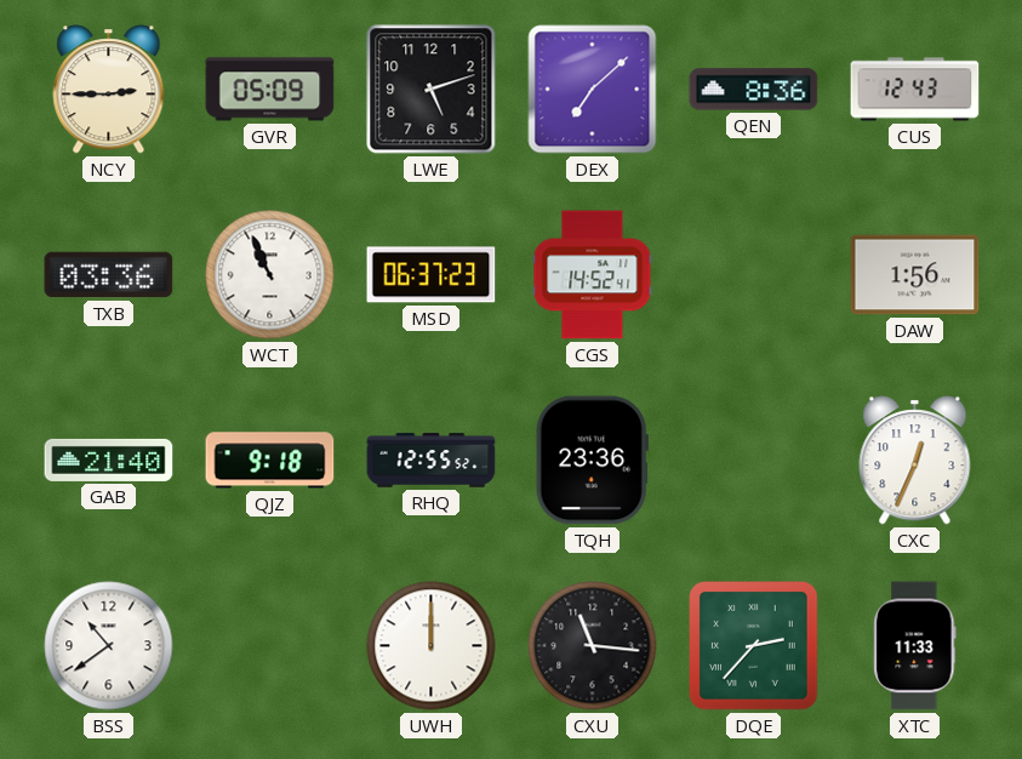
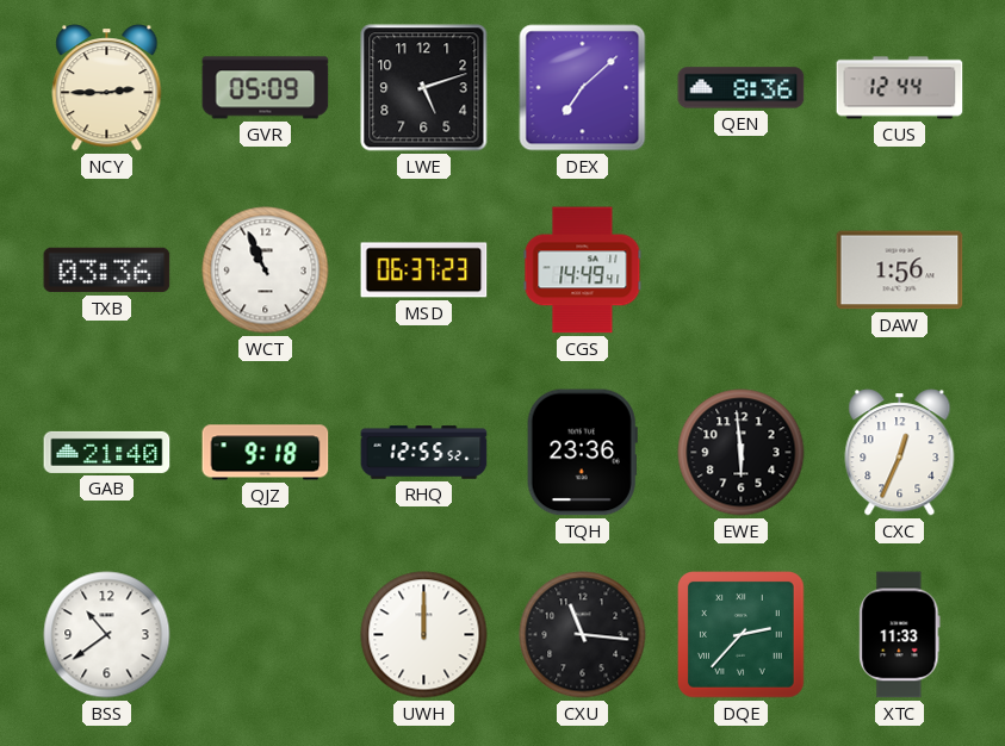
CUS: 12:43 -> 12:44
CGS: 14:52 -> 14:49
EWE: none -> 5:59
